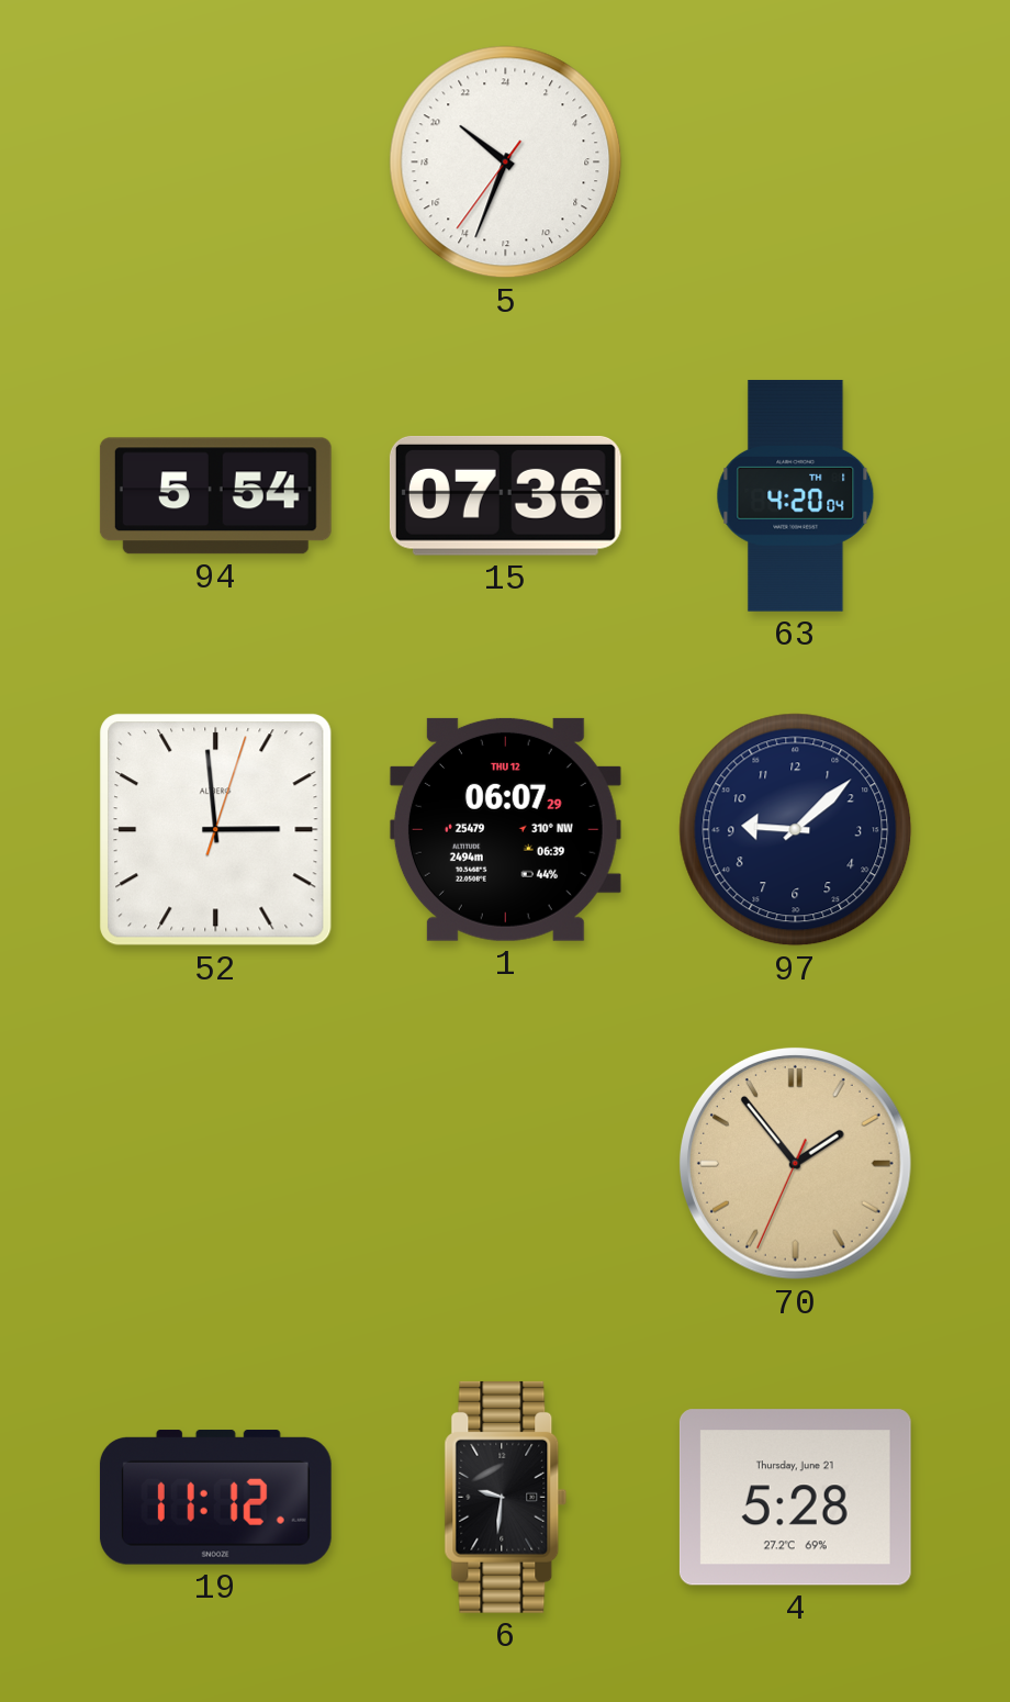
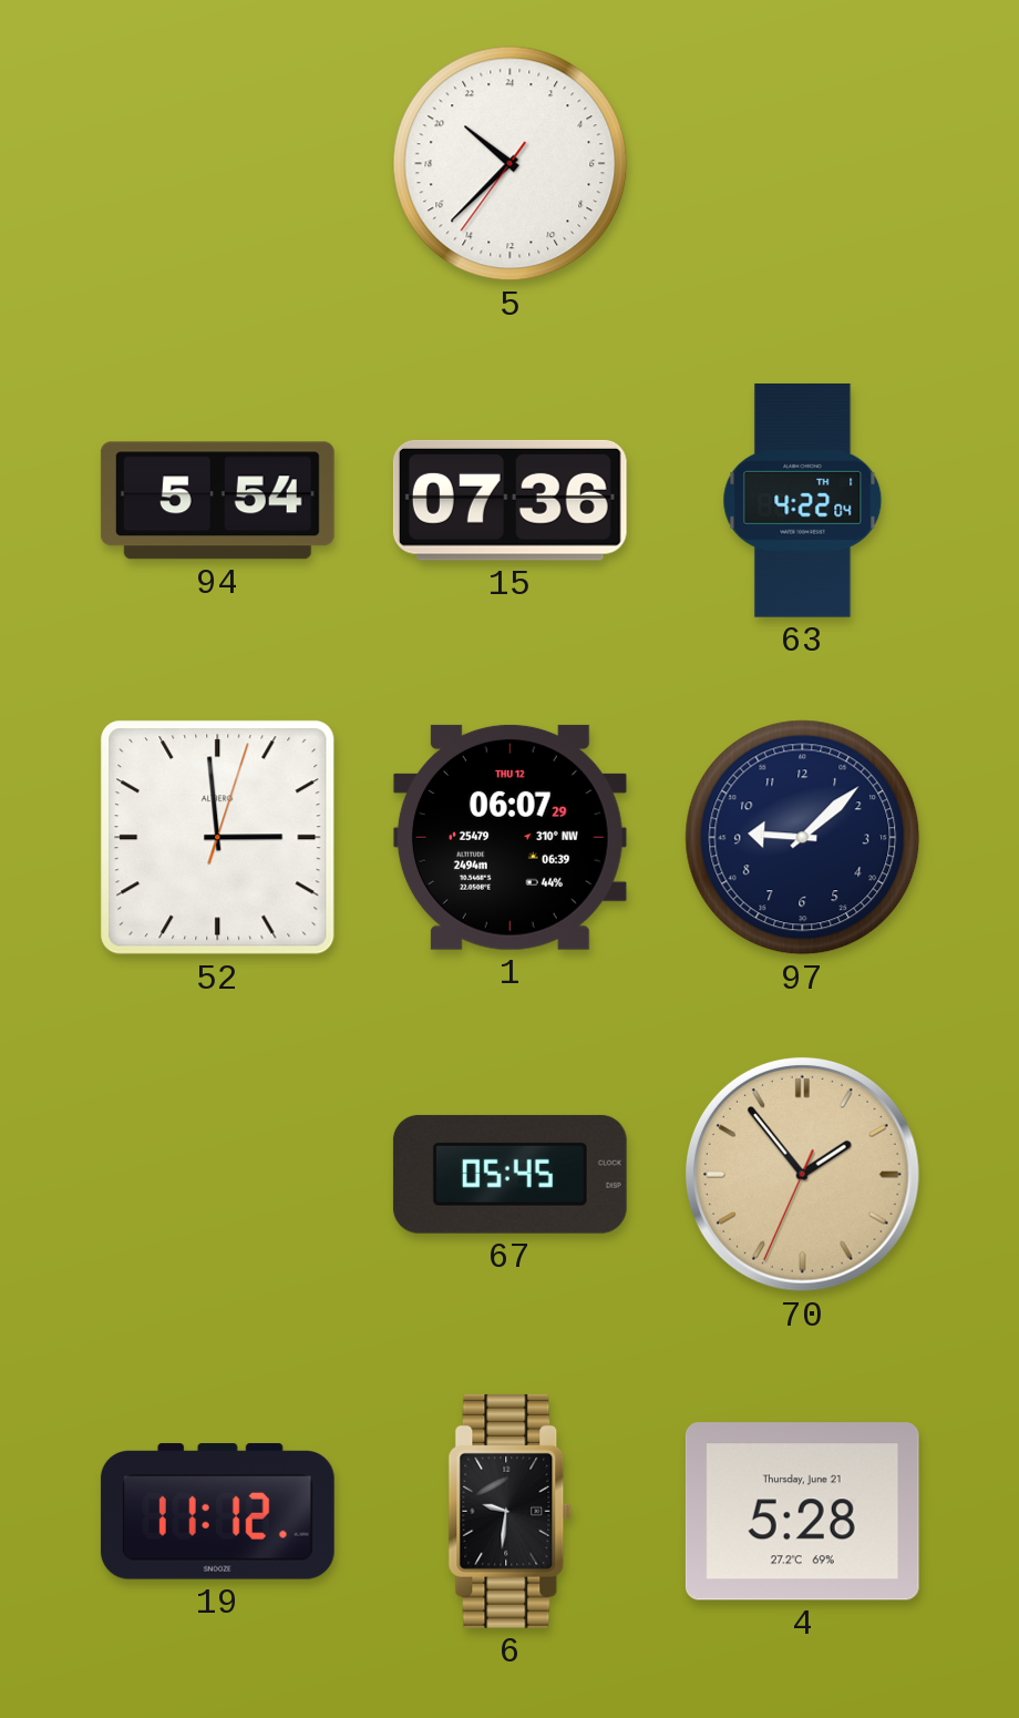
5: 20:33 -> 20:37
63: 4:20 -> 4:22
67: none -> 05:45
